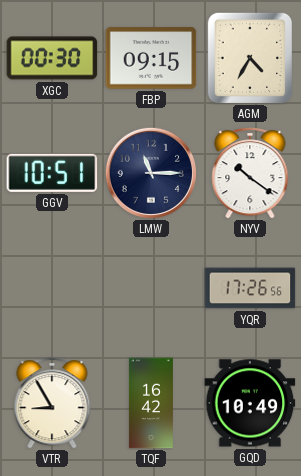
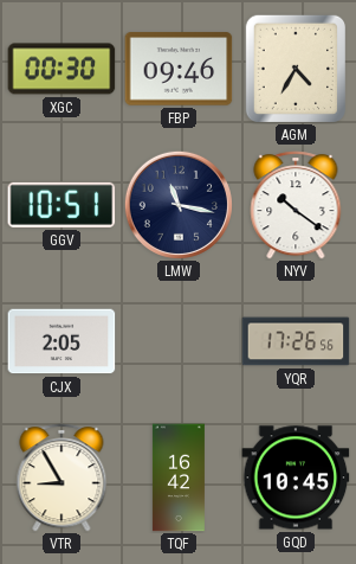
FBP: 09:15 -> 09:46
LMW: 11:15 -> 11:17
CJX: none -> 2:05
GQD: 10:49 -> 10:45
